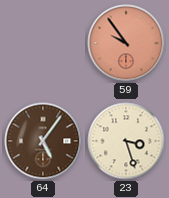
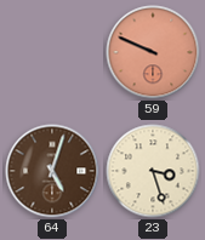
59: 9:54 -> 9:49
64: 5:06 -> 5:03
